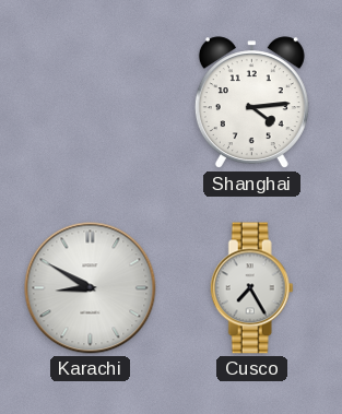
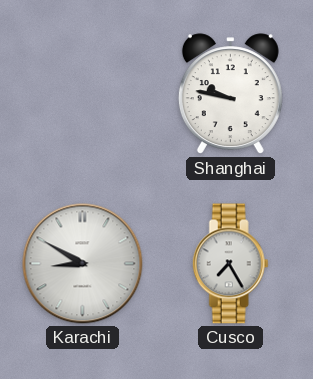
Shanghai: 4:14 -> 9:47
